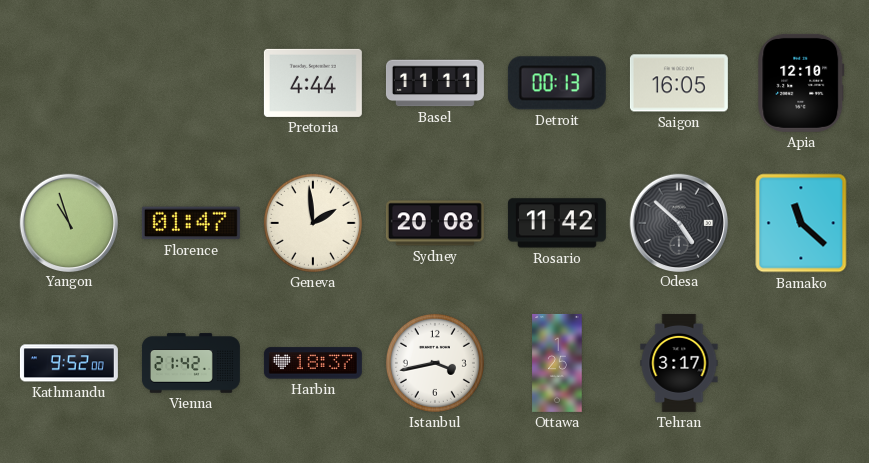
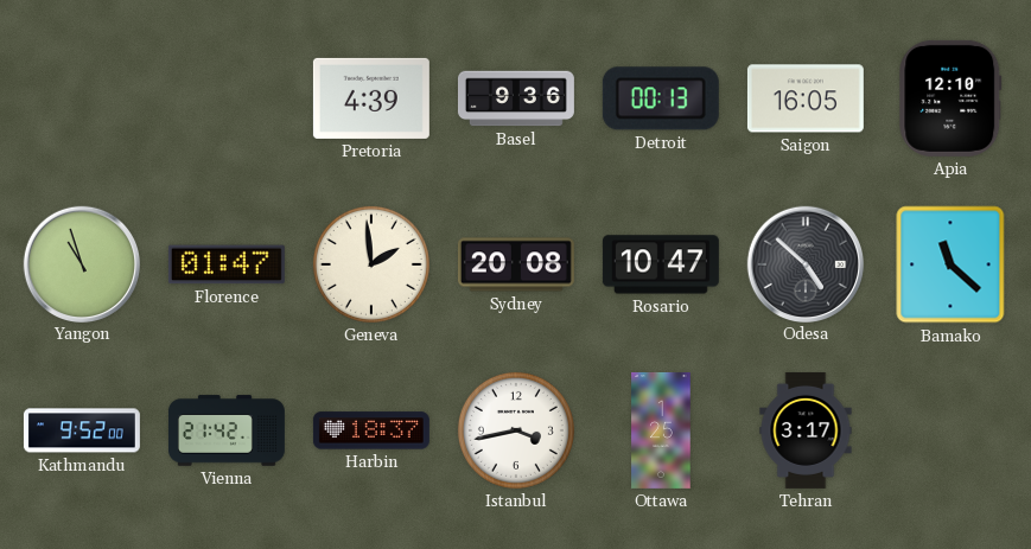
Pretoria: 4:44 -> 4:39
Basel: 11:11 -> 9:36
Rosario: 11:42 -> 10:47
